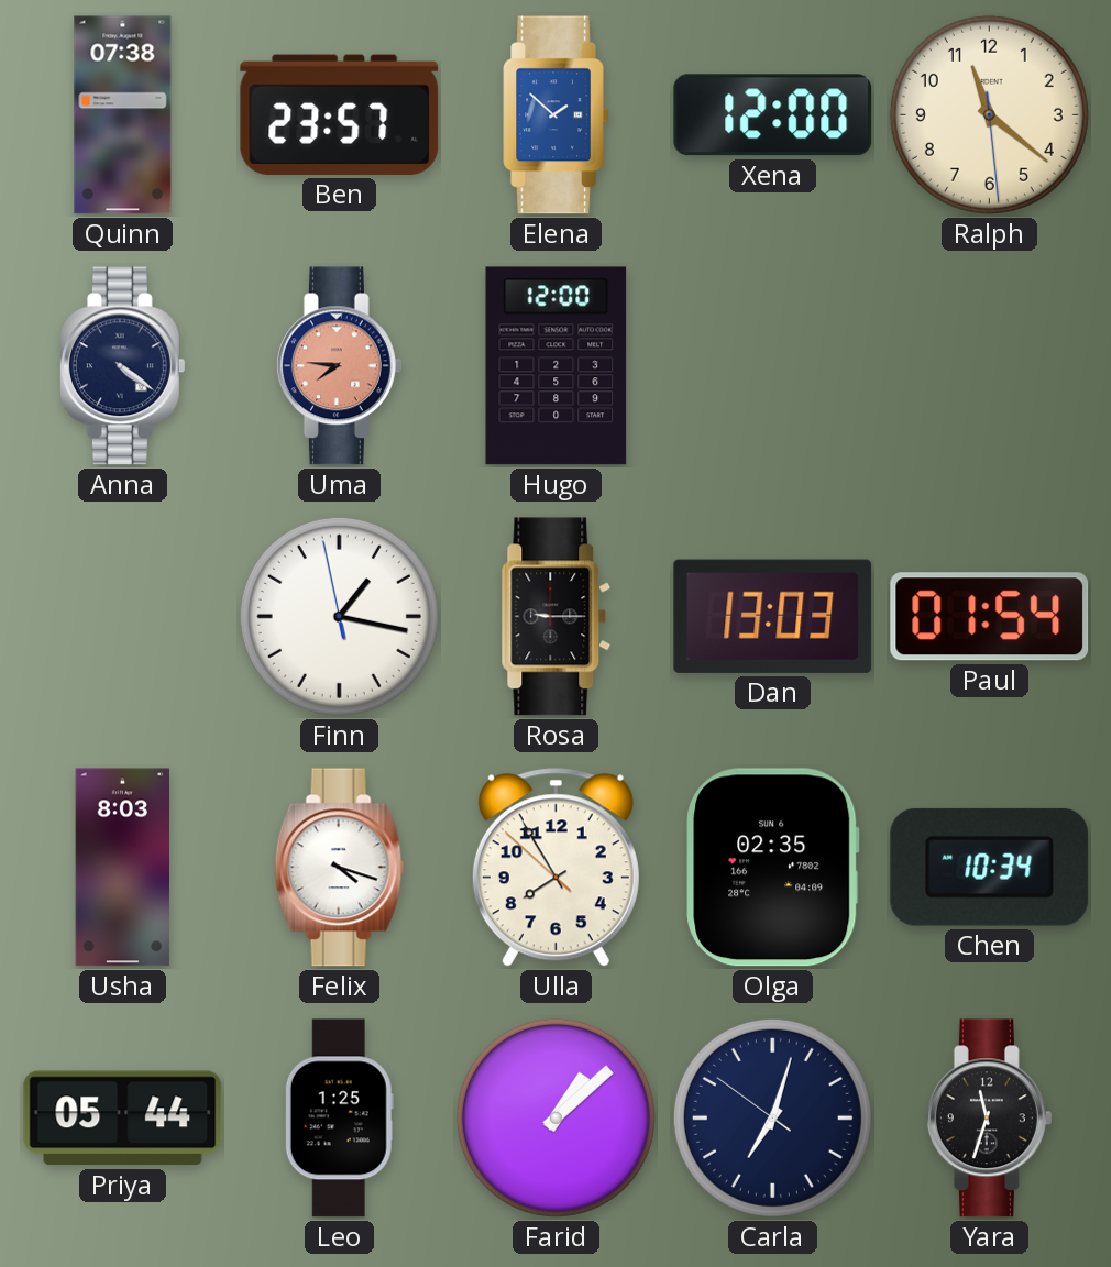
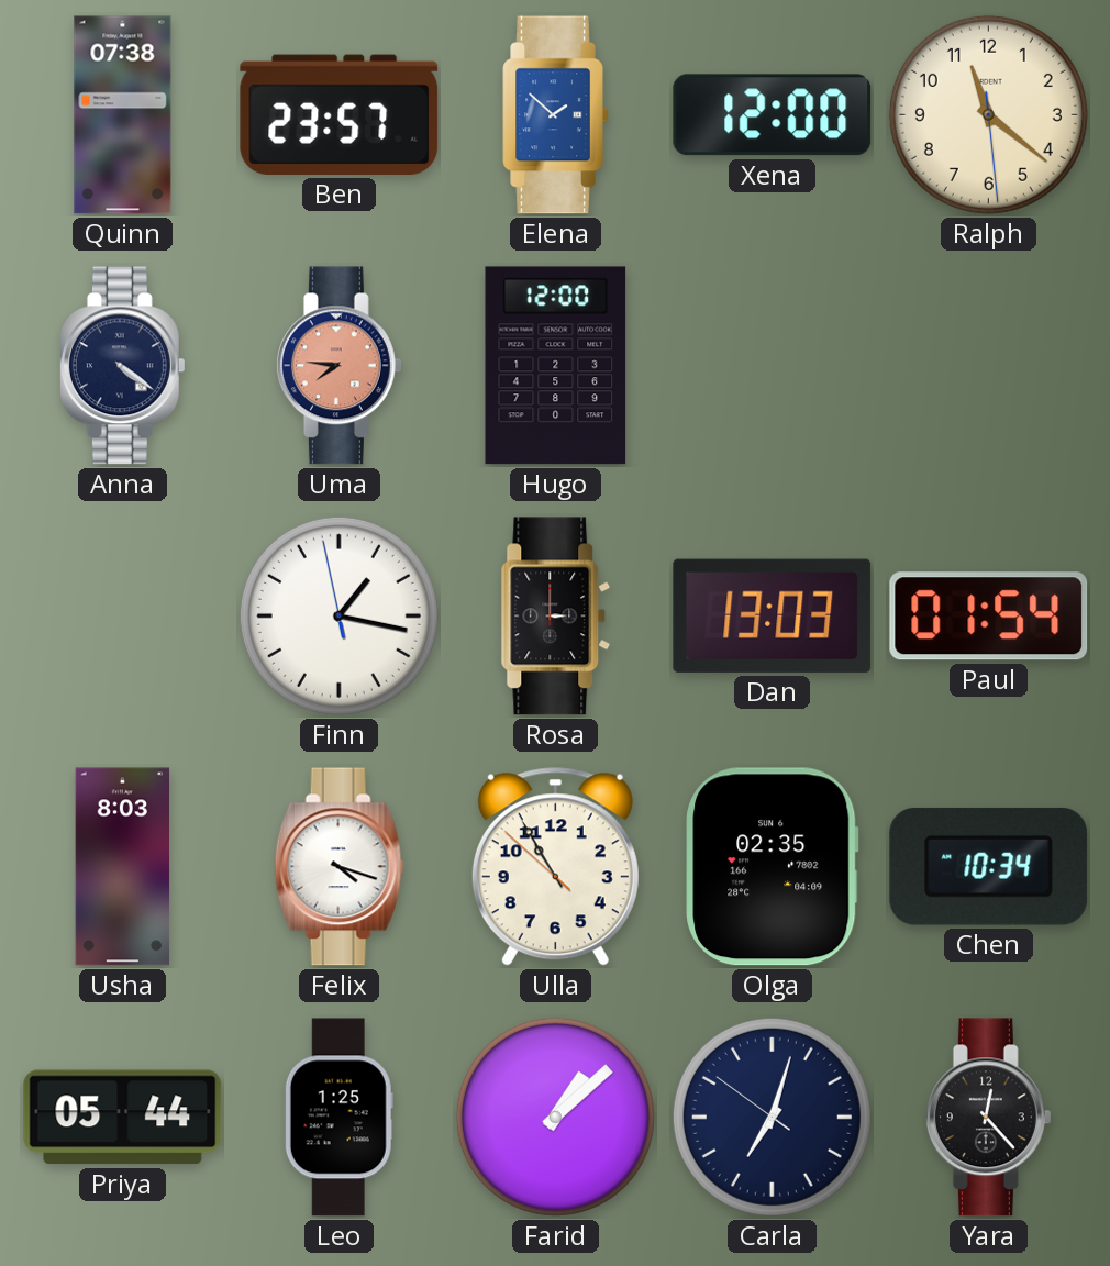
Rosa: 9:15 -> 3:00
Ulla: 7:54 -> 10:54
Yara: 11:33 -> 12:23
